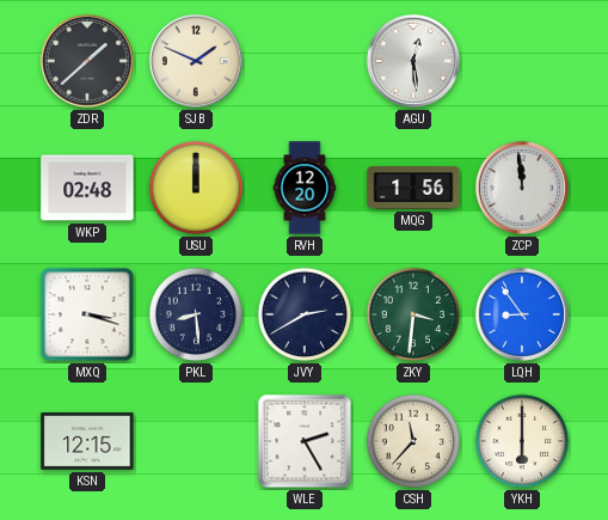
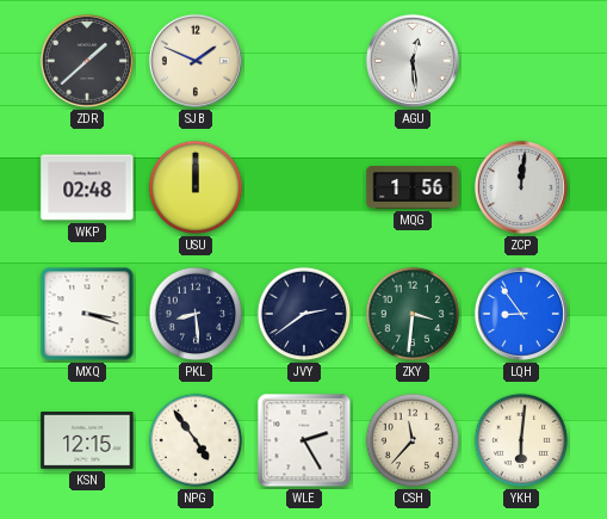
RVH: 12:20 -> none
ZCP: 11:59 -> 12:01
JVY: 2:40 -> 2:39
NPG: none -> 4:54
YKH: 6:00 -> 6:01
